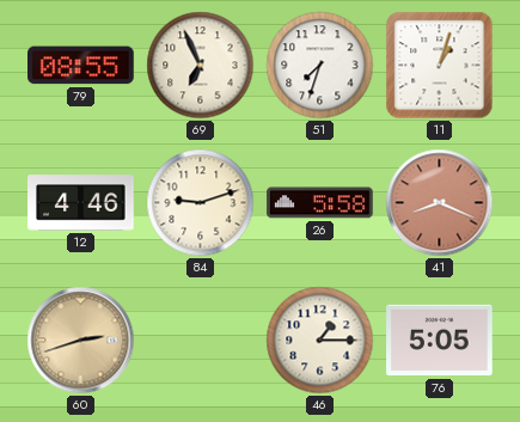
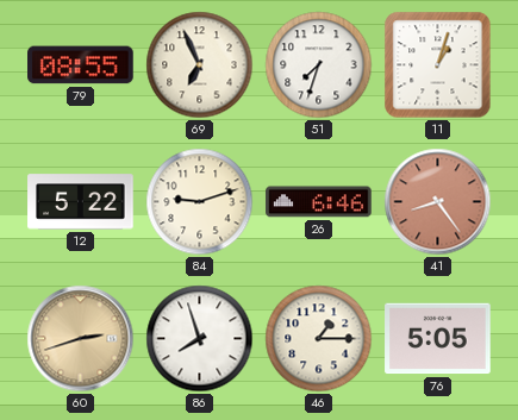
12: 4:46 -> 5:22
26: 5:58 -> 6:46
41: 8:19 -> 8:24
86: none -> 7:57
